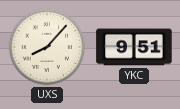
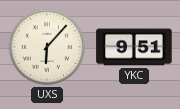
UXS: 8:07 -> 6:07
